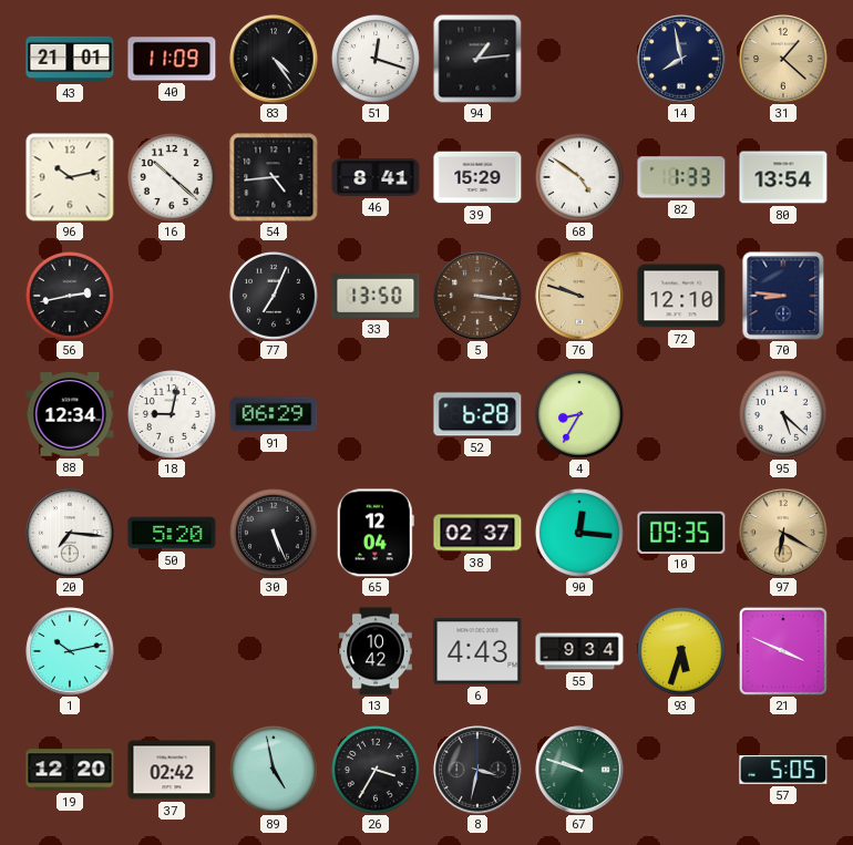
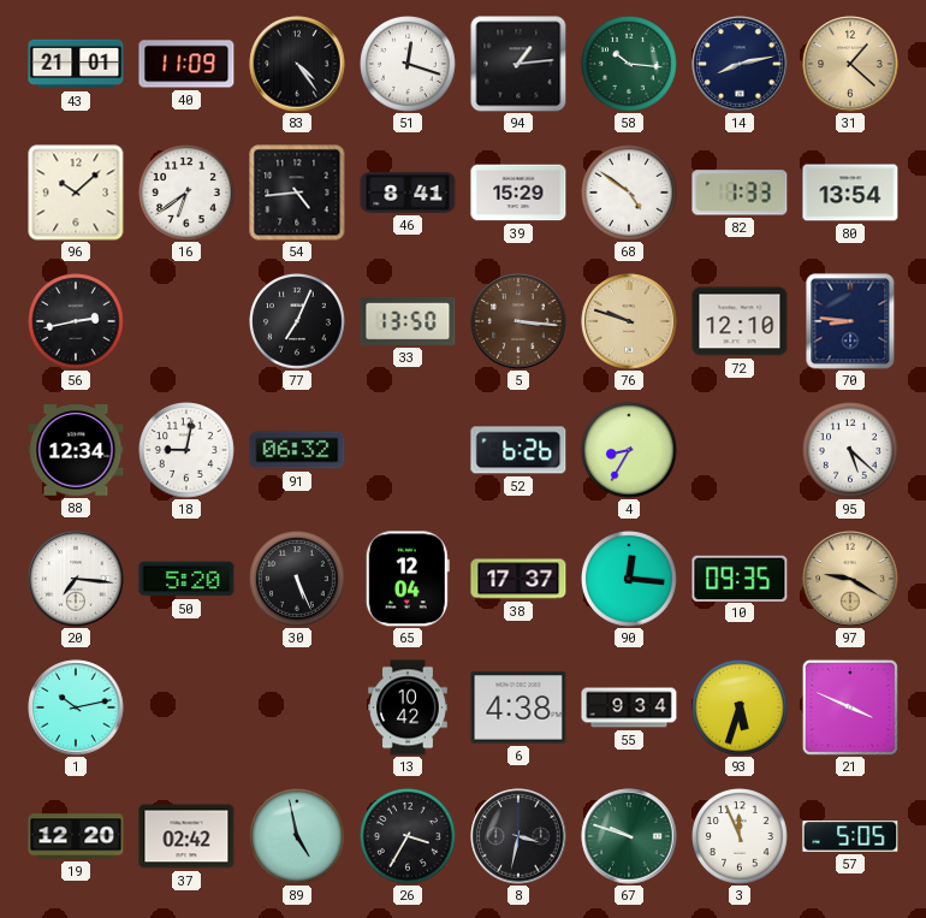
58: none -> 10:16
14: 7:58 -> 8:13
96: 10:13 -> 10:08
16: 10:22 -> 6:39
91: 06:29 -> 06:32
52: 6:28 -> 6:26
38: 02:37 -> 17:37
97: 6:20 -> 9:20
6: 4:43 -> 4:38
3: none -> 11:56
